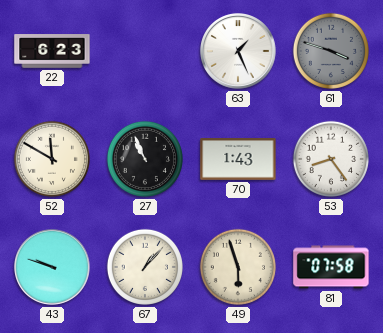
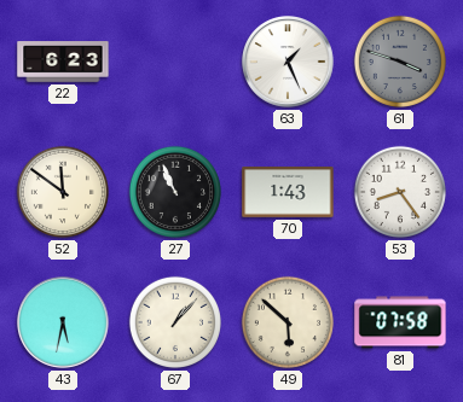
52: 11:50 -> 11:51
43: 9:48 -> 5:32
49: 5:57 -> 5:52
